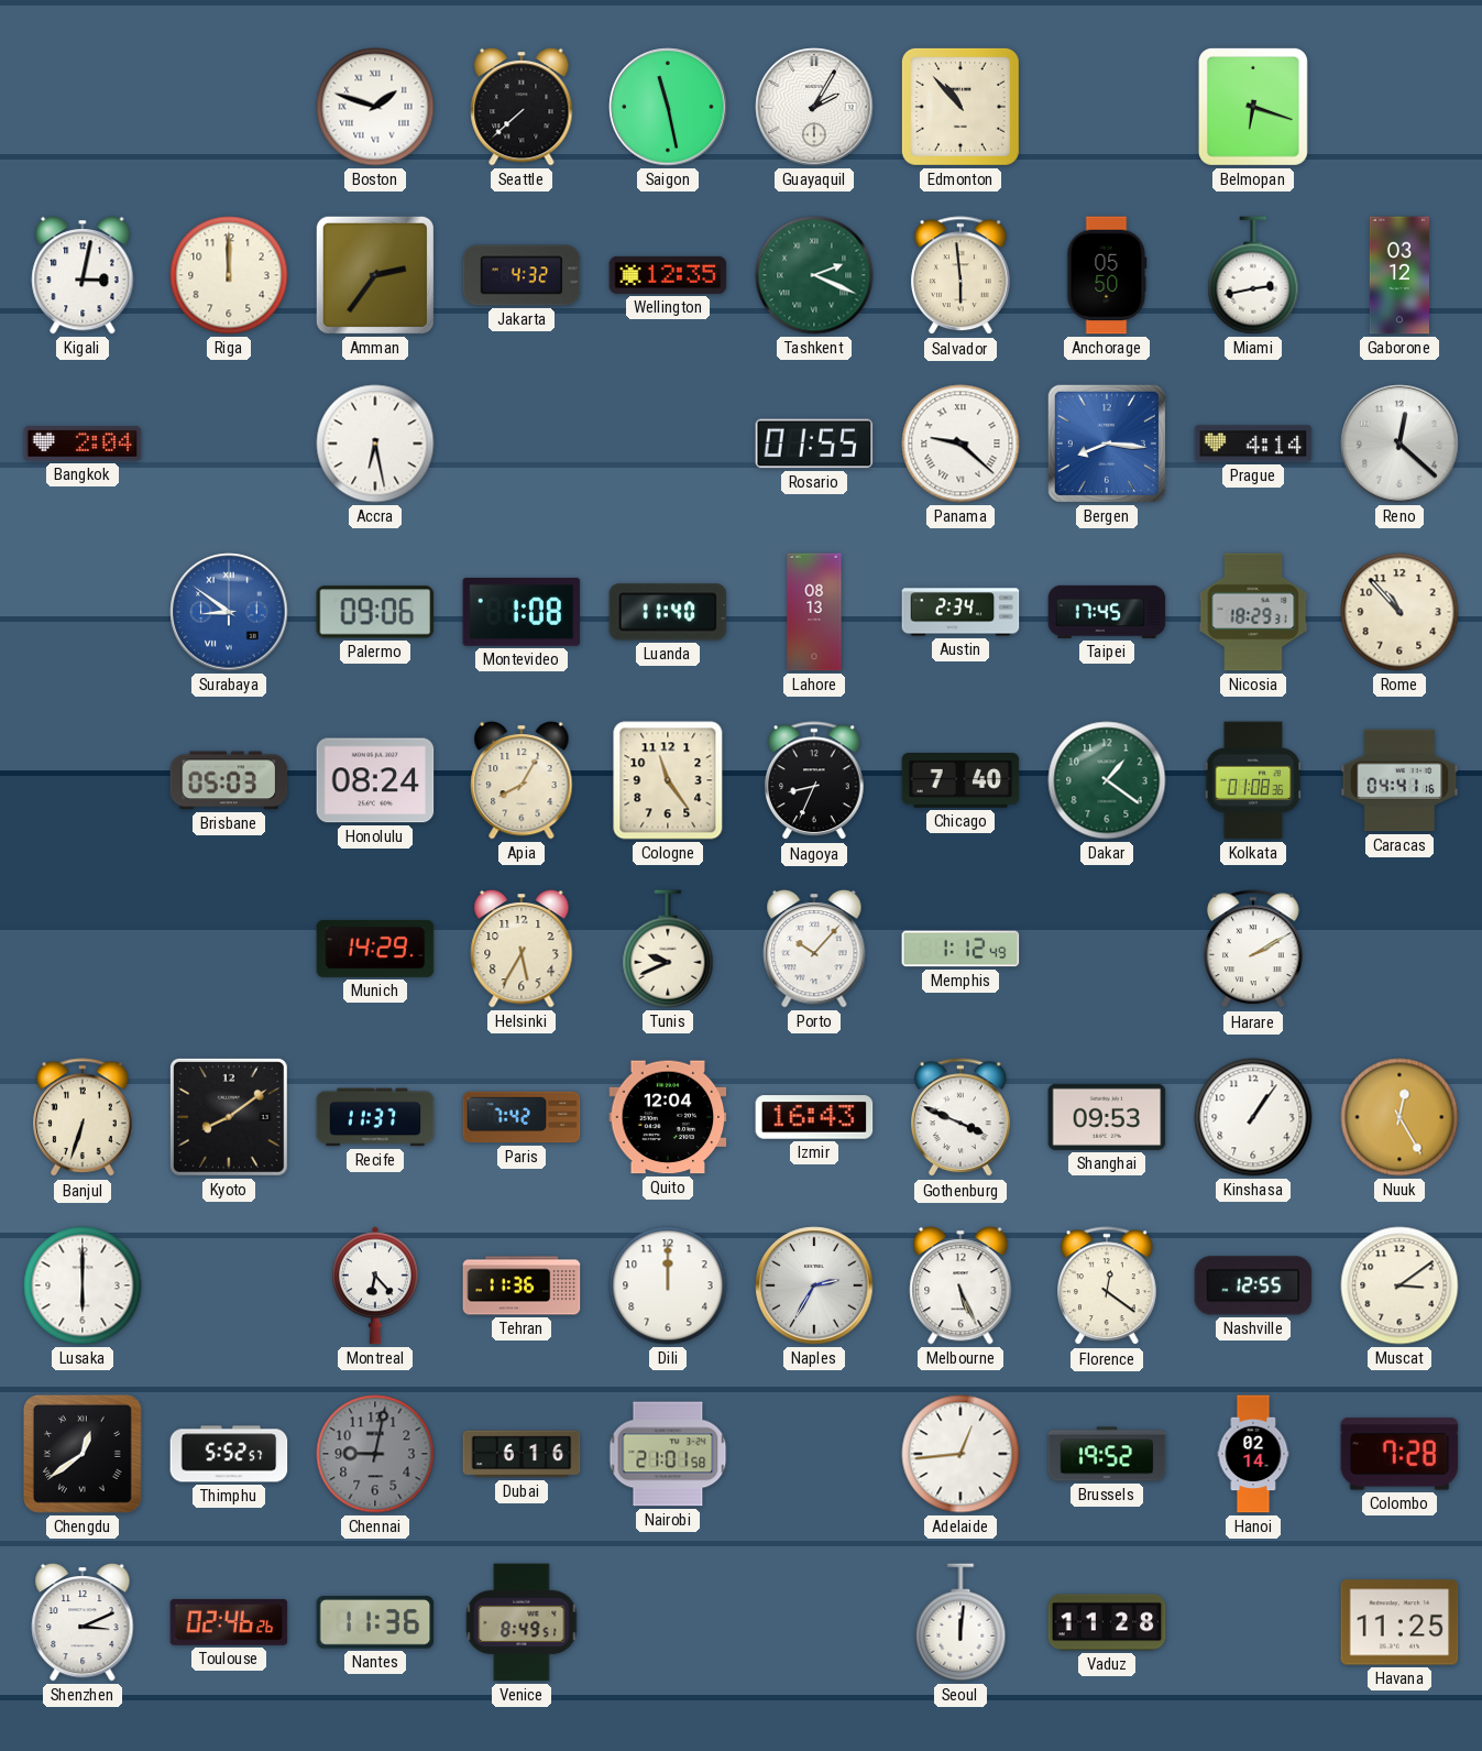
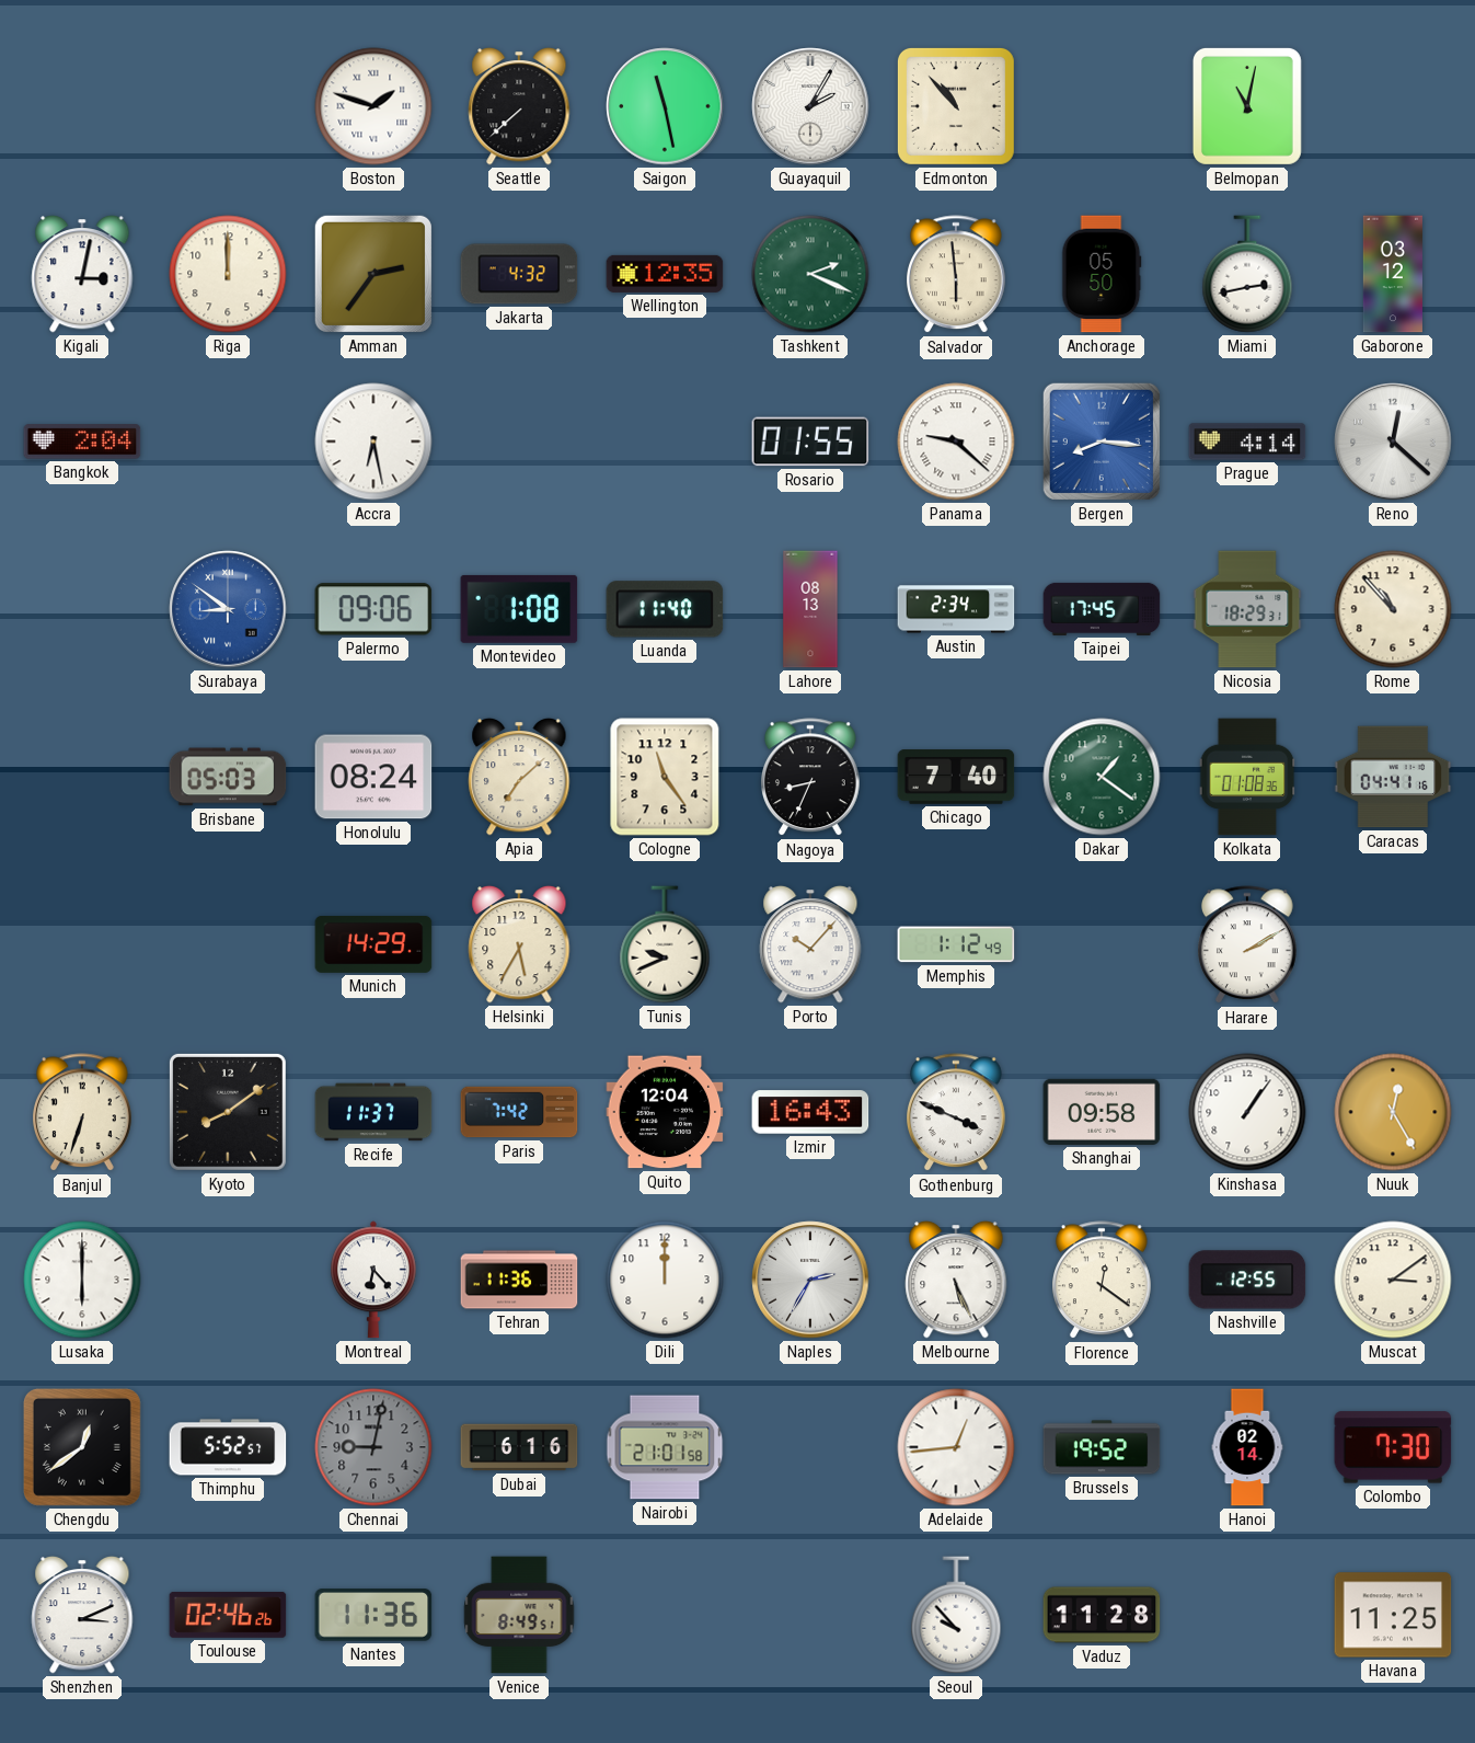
Belmopan: 6:18 -> 11:02
Apia: 8:05 -> 7:08
Shanghai: 09:53 -> 09:58
Colombo: 7:28 -> 7:30
Seoul: 12:01 -> 9:53
